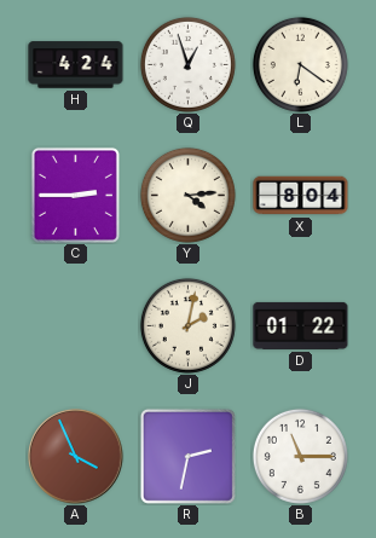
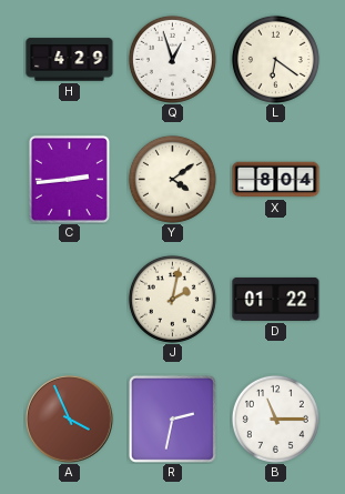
H: 4:24 -> 4:29
C: 2:45 -> 2:44
Y: 4:14 -> 4:09
